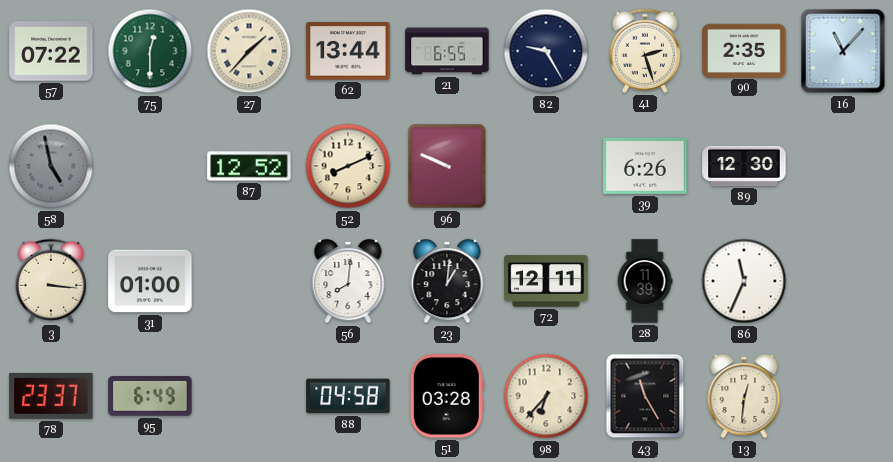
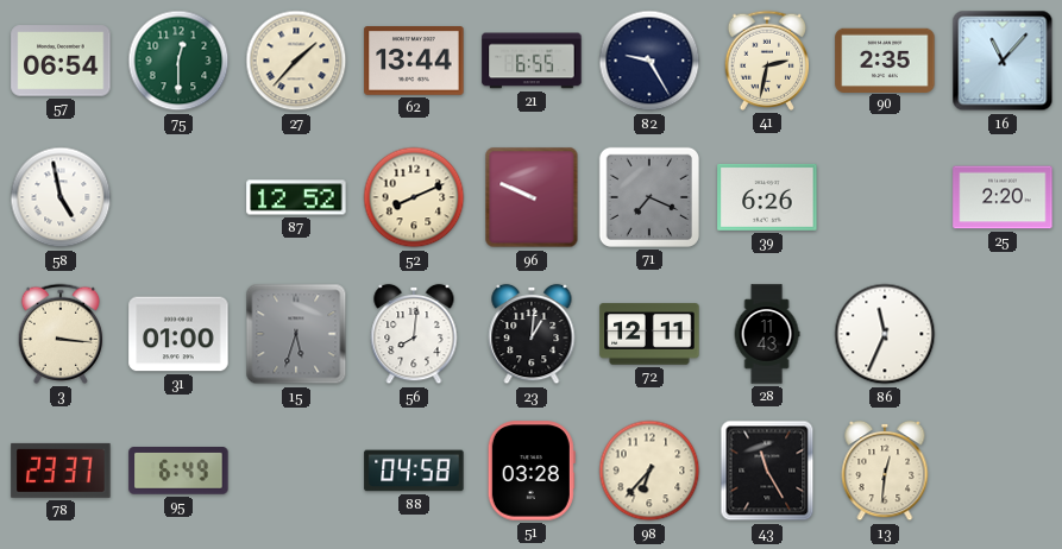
57: 07:22 -> 06:54
41: 2:27 -> 2:32
58 dial: grey -> white
71: none -> 7:19
89: 12:30 -> none
25: none -> 2:20
15: none -> 5:33
28: 11:39 -> 11:43
